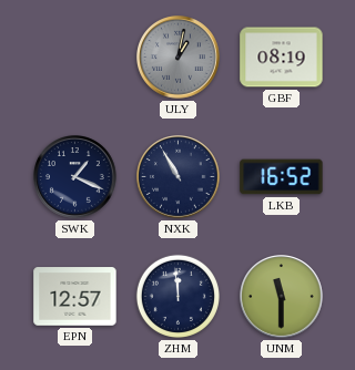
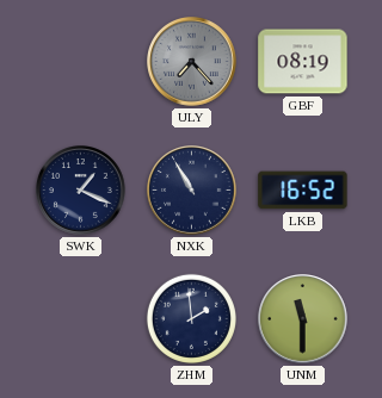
ULY: 1:02 -> 7:23
EPN: 12:57 -> none
ZHM: 11:59 -> 1:59
